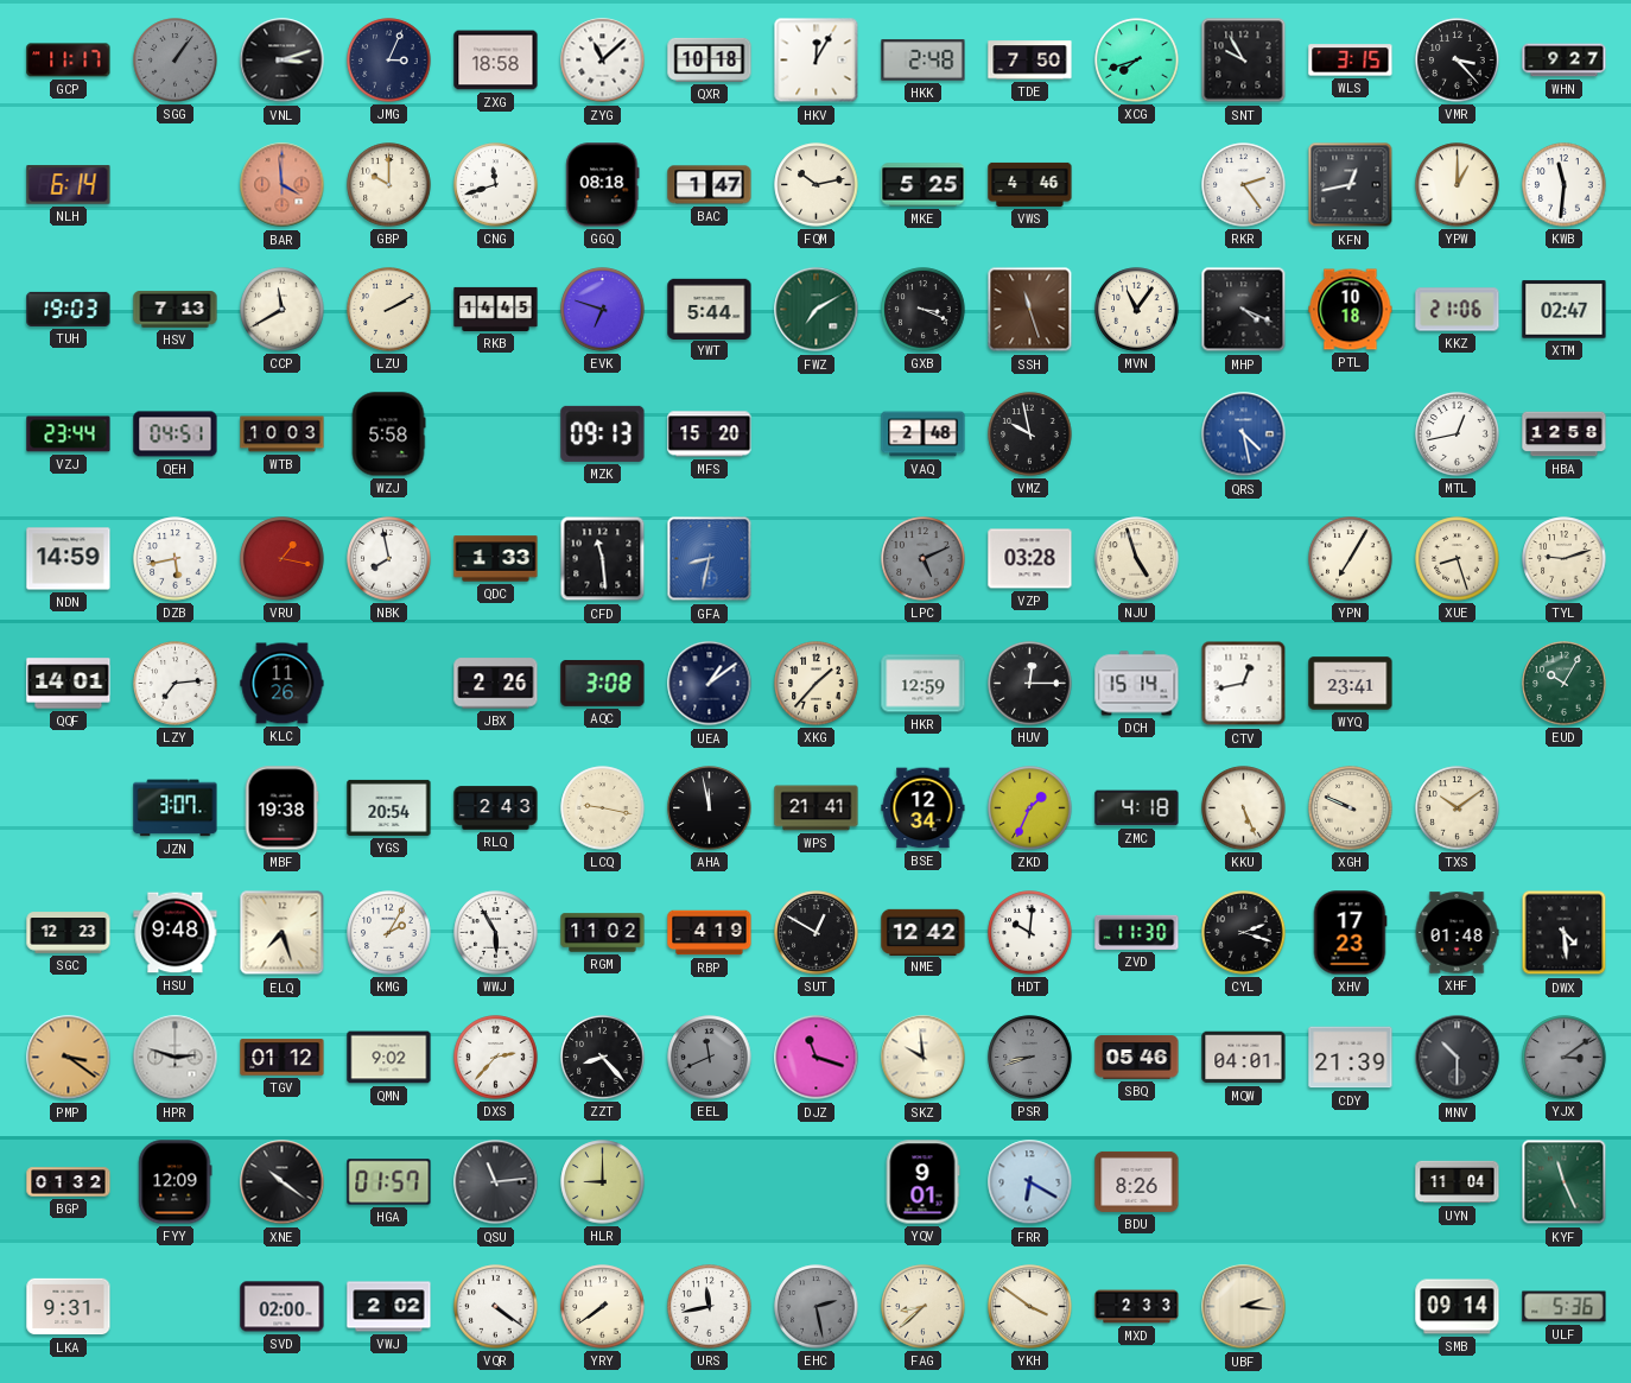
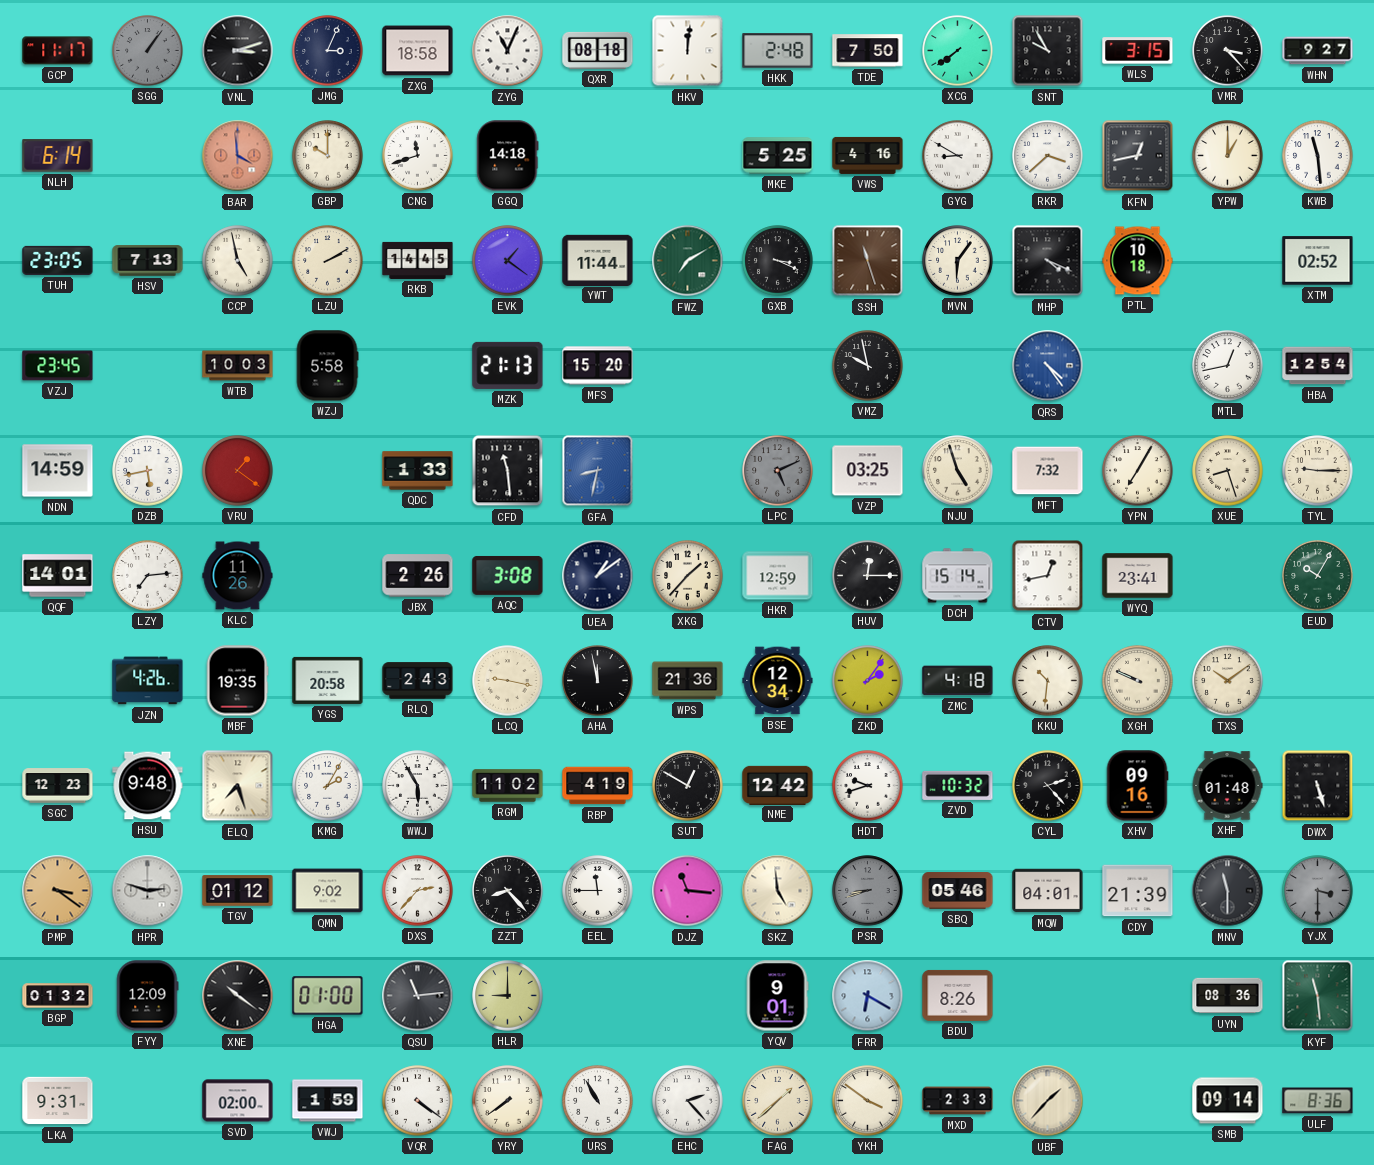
ZYG: 11:08 -> 11:04
QXR: 10:18 -> 08:18
HKV: 12:05 -> 12:01
XCG: 7:42 -> 7:39
GGQ: 08:18 -> 14:18
BAC: 1:47 -> none
FQM: 10:13 -> none
VWS: 4:46 -> 4:16
GYG: none -> 8:50
RKR: 2:24 -> 3:38
KWB: 11:31 -> 11:29
TUH: 19:03 -> 23:05
CCP: 11:40 -> 4:58
EVK: 6:48 -> 1:21
YWT: 5:44 -> 11:44
MVN: 11:06 -> 6:06
KKZ: 21:06 -> none
XTM: 02:47 -> 02:52
VZJ: 23:44 -> 23:45
QEH: 04:51 -> none
MZK: 09:13 -> 21:13
VAQ: 2:48 -> none
QRS: 4:28 -> 4:24
HBA: 12:58 -> 12:54
VRU: 1:17 -> 1:21
NBK: 7:58 -> none
VZP: 03:28 -> 03:25
MFT: none -> 7:32
TYL: 9:12 -> 9:15
JZN: 3:07 -> 4:26
MBF: 19:38 -> 19:35
YGS: 20:54 -> 20:58
WPS: 21:41 -> 21:36
ZKD: 1:34 -> 2:06
KKU: 5:26 -> 10:31
HDT: 10:01 -> 9:42
ZVD: 11:30 -> 10:32
CYL: 2:18 -> 2:23
XHV: 17:23 -> 09:16
DWX: 4:29 -> 5:27
EEL: 11:41 -> 11:45
EEL dial: grey -> white
DJZ: 11:18 -> 11:16
SKZ: 9:59 -> 4:59
MNV: 10:30 -> 11:30
YJX: 3:09 -> 3:30
HGA: 01:57 -> 01:00
UYN: 11:04 -> 08:36
KYF: 11:26 -> 11:29
VWJ: 2:02 -> 1:59
URS: 11:43 -> 10:55
EHC: 2:28 -> 2:23
EHC dial: grey -> white
FAG: 8:38 -> 1:38
UBF: 2:16 -> 1:37
ULF: 5:36 -> 8:36
